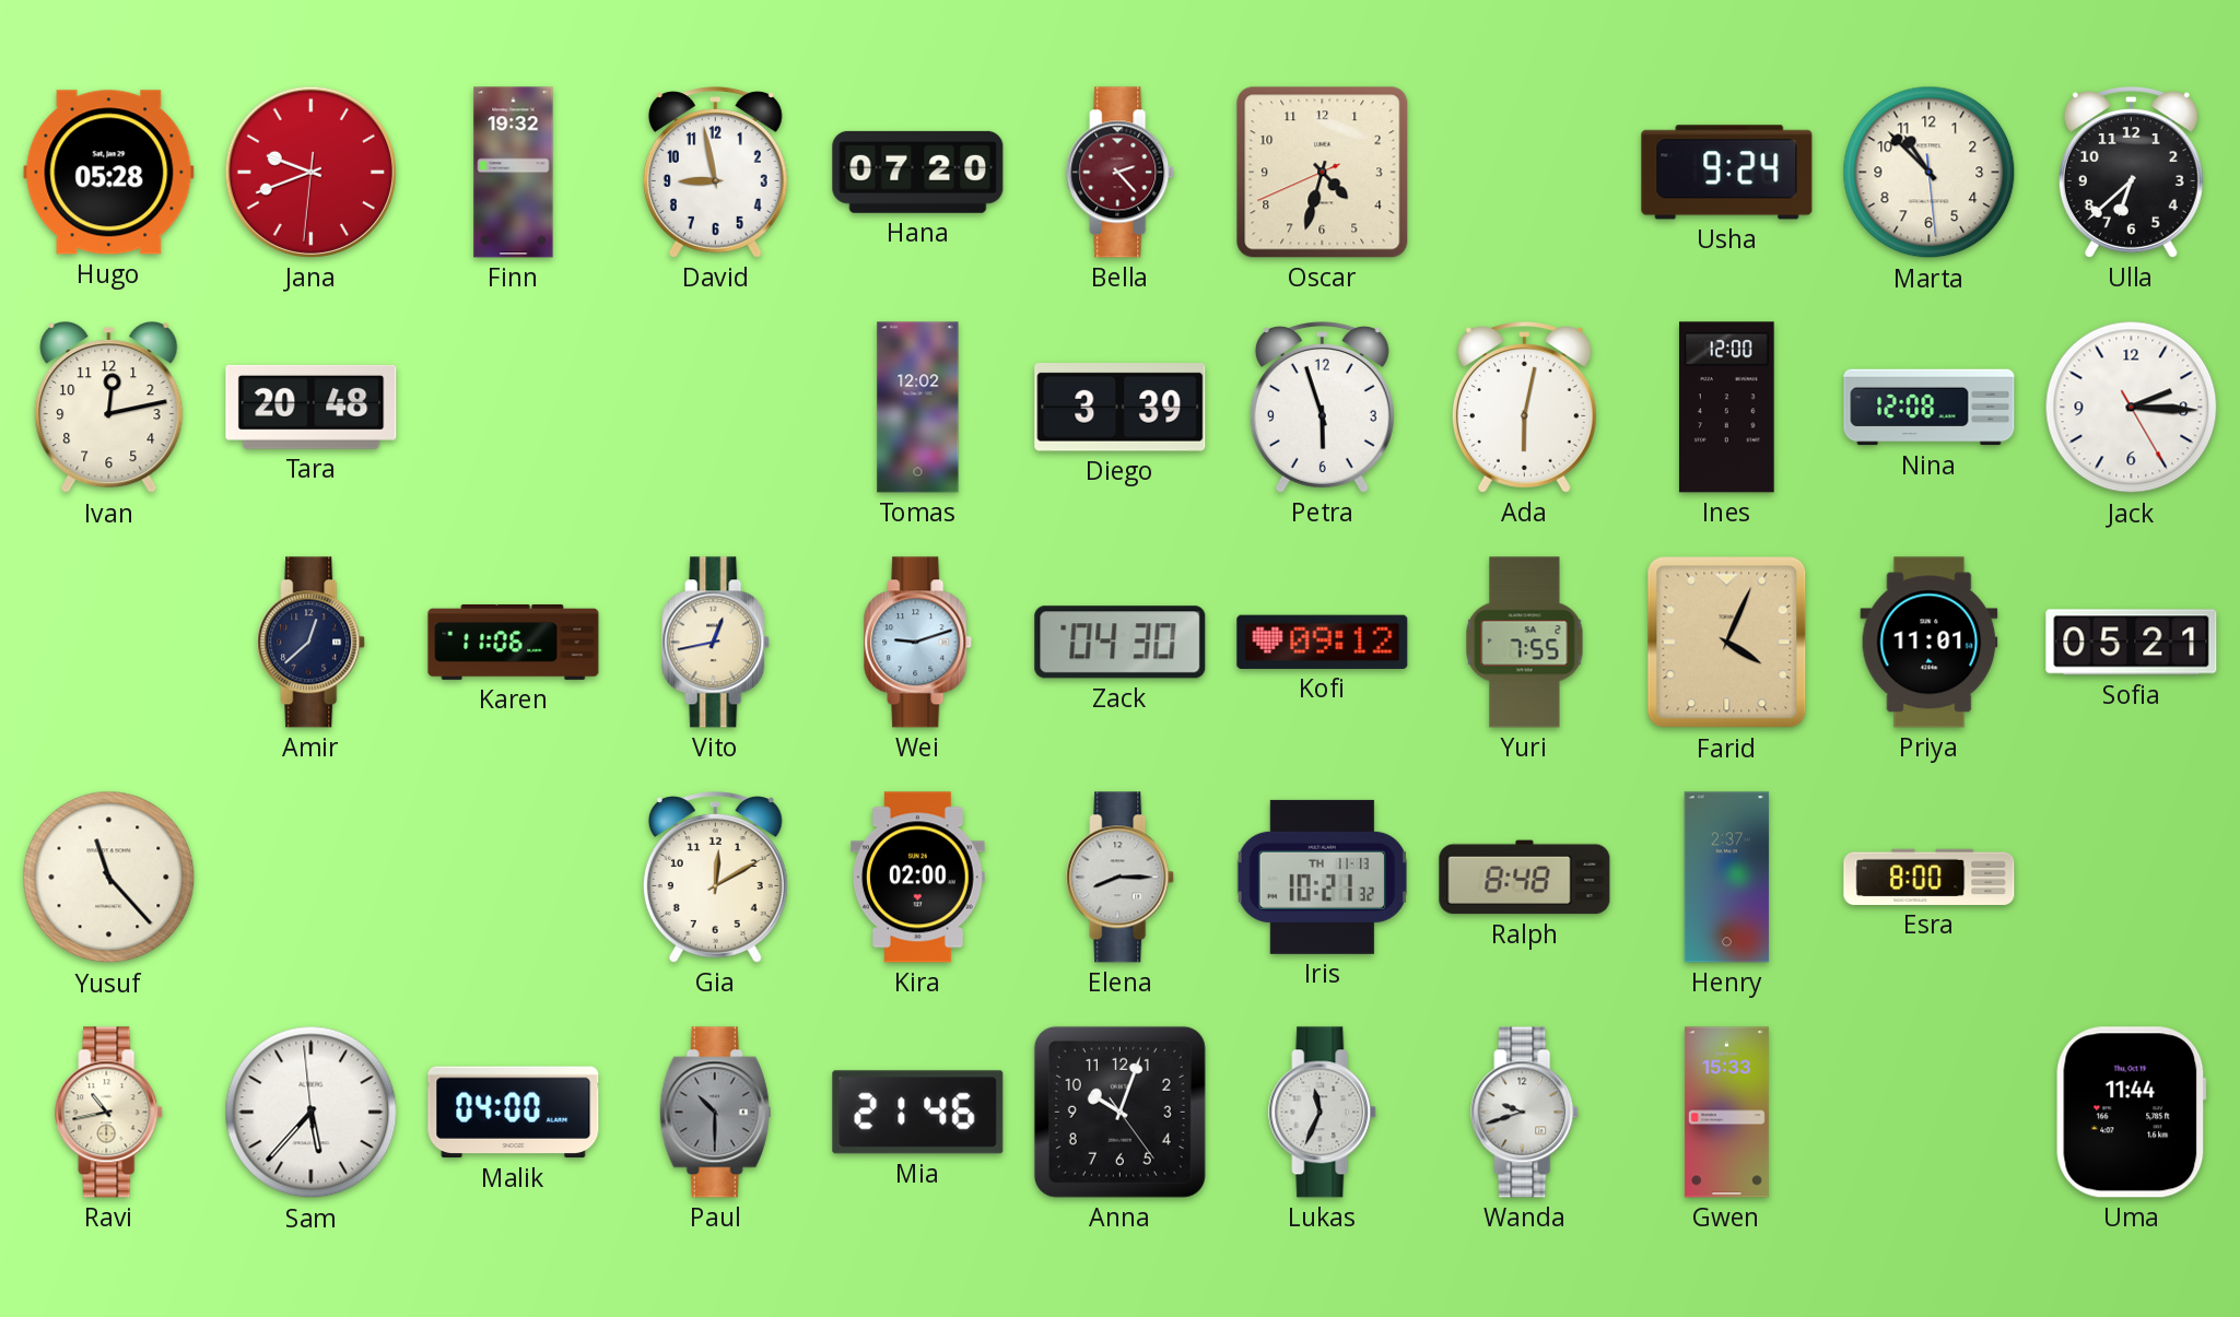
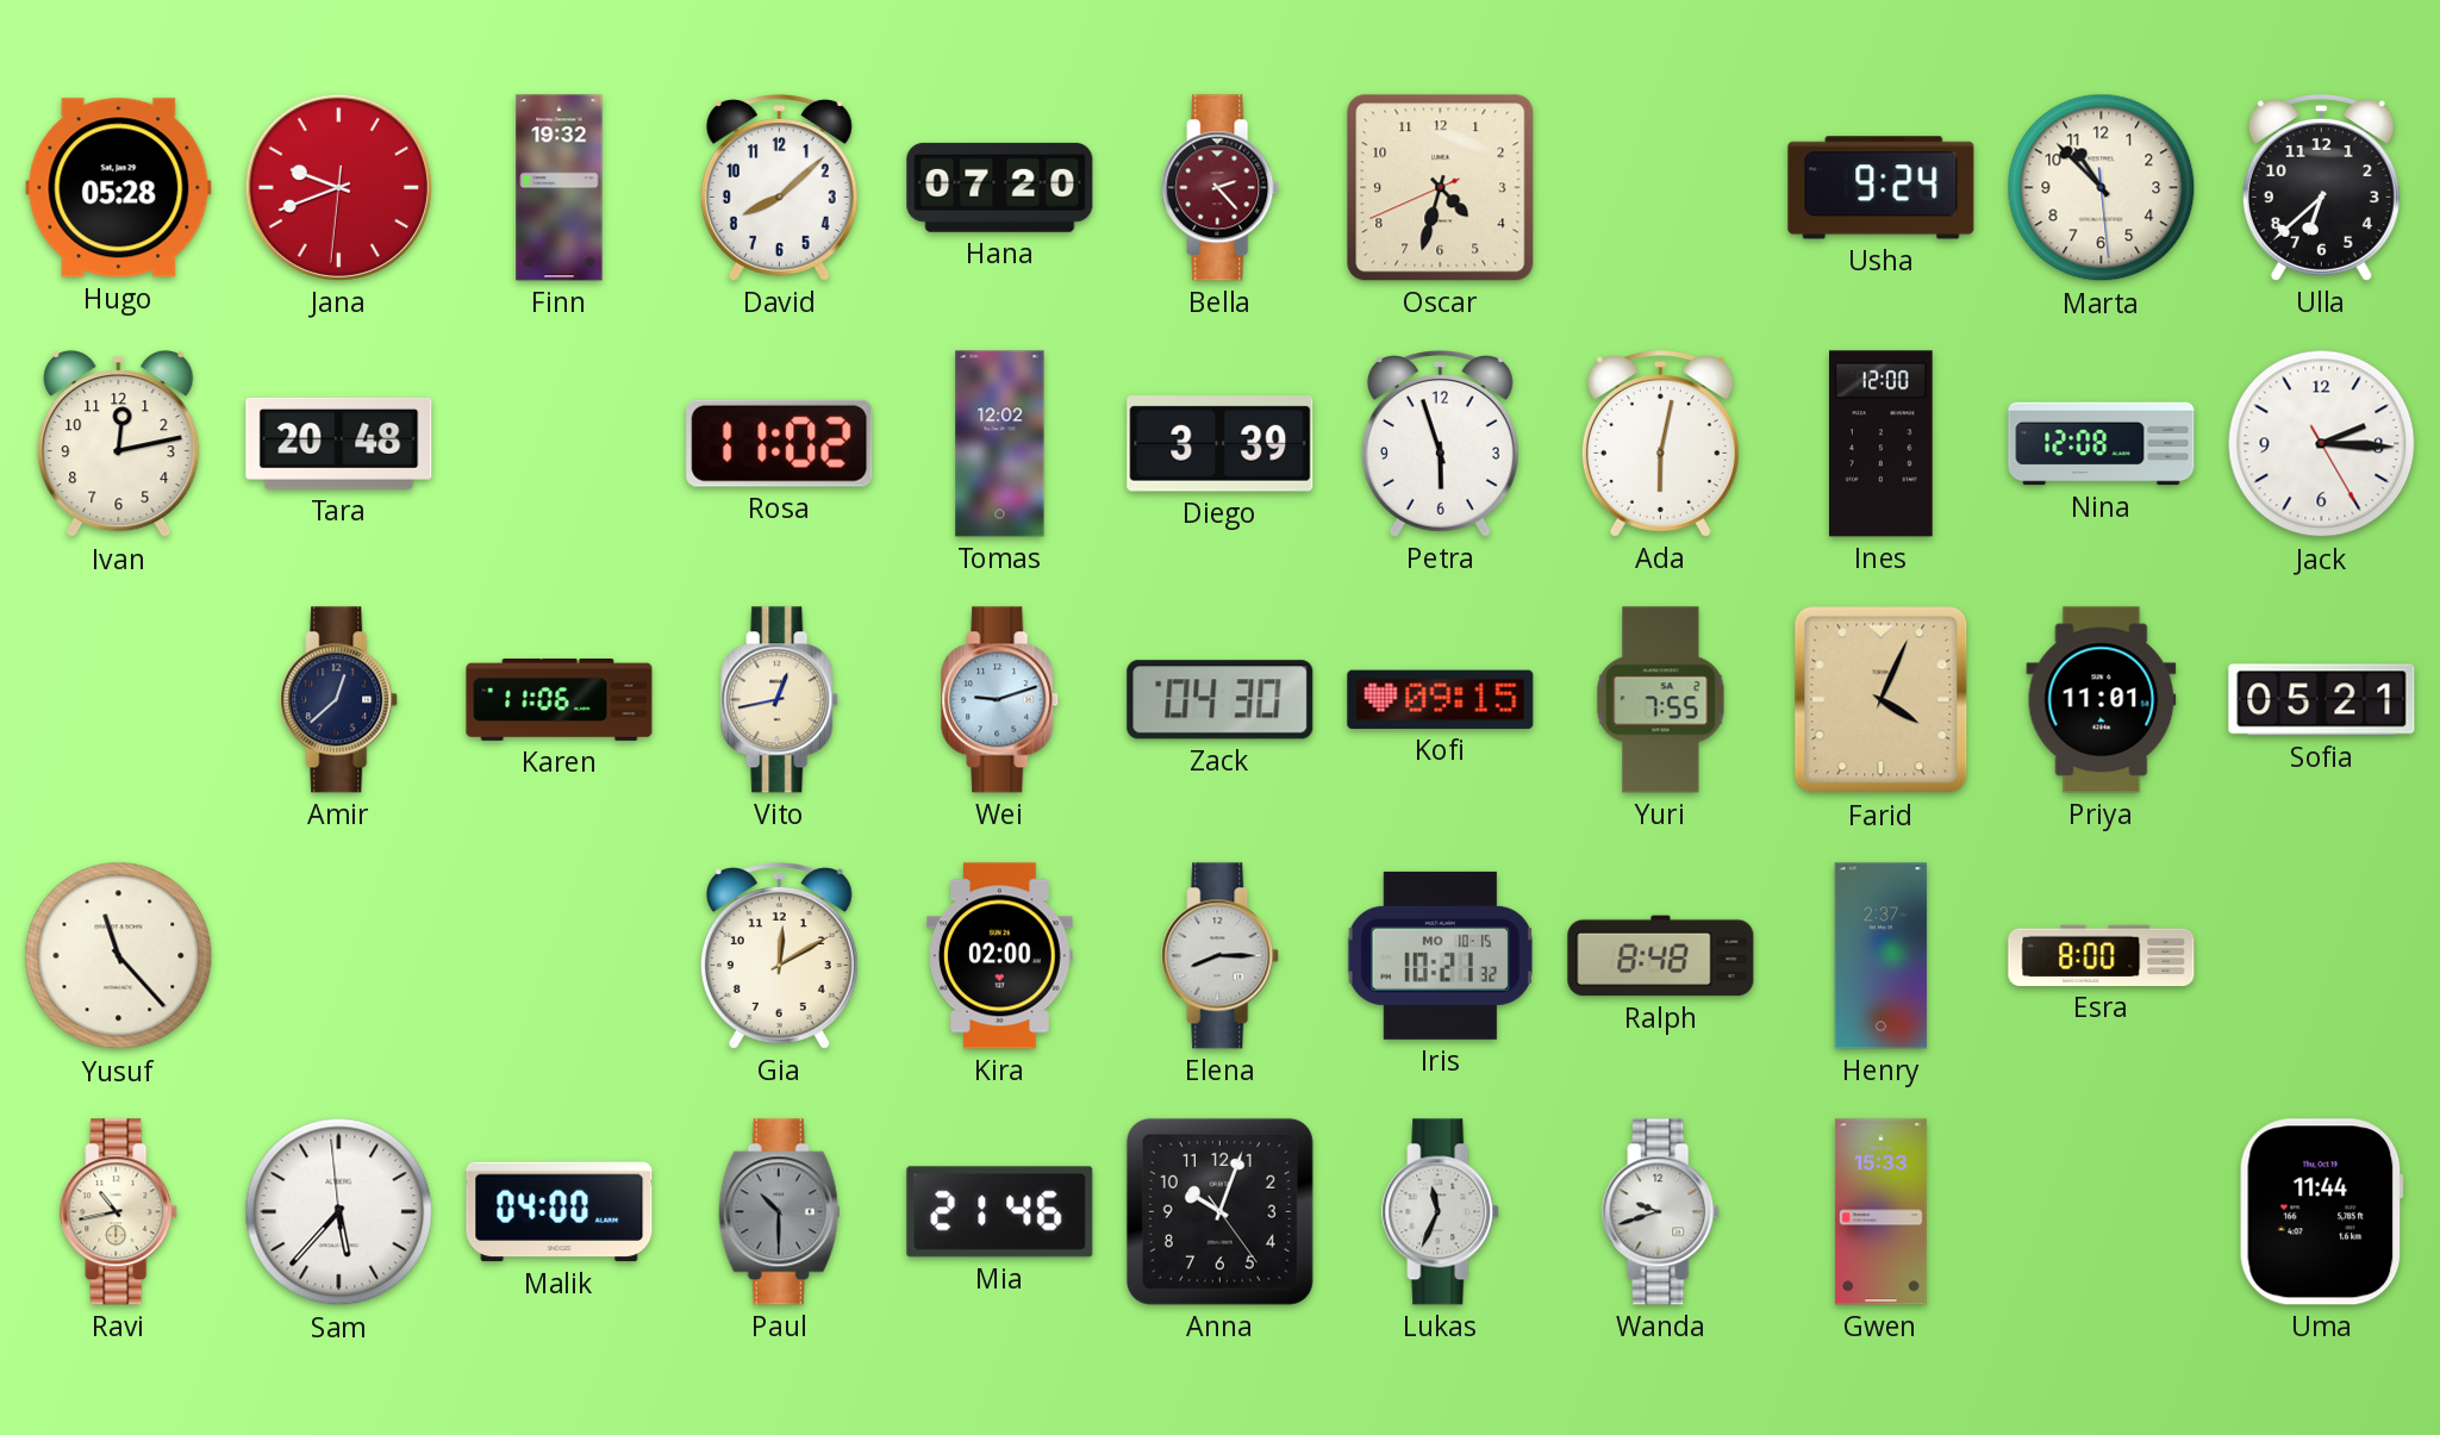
David: 8:58 -> 8:08
Rosa: none -> 11:02
Kofi: 09:12 -> 09:15
Iris date: TH 11-13 -> MO 10-15
